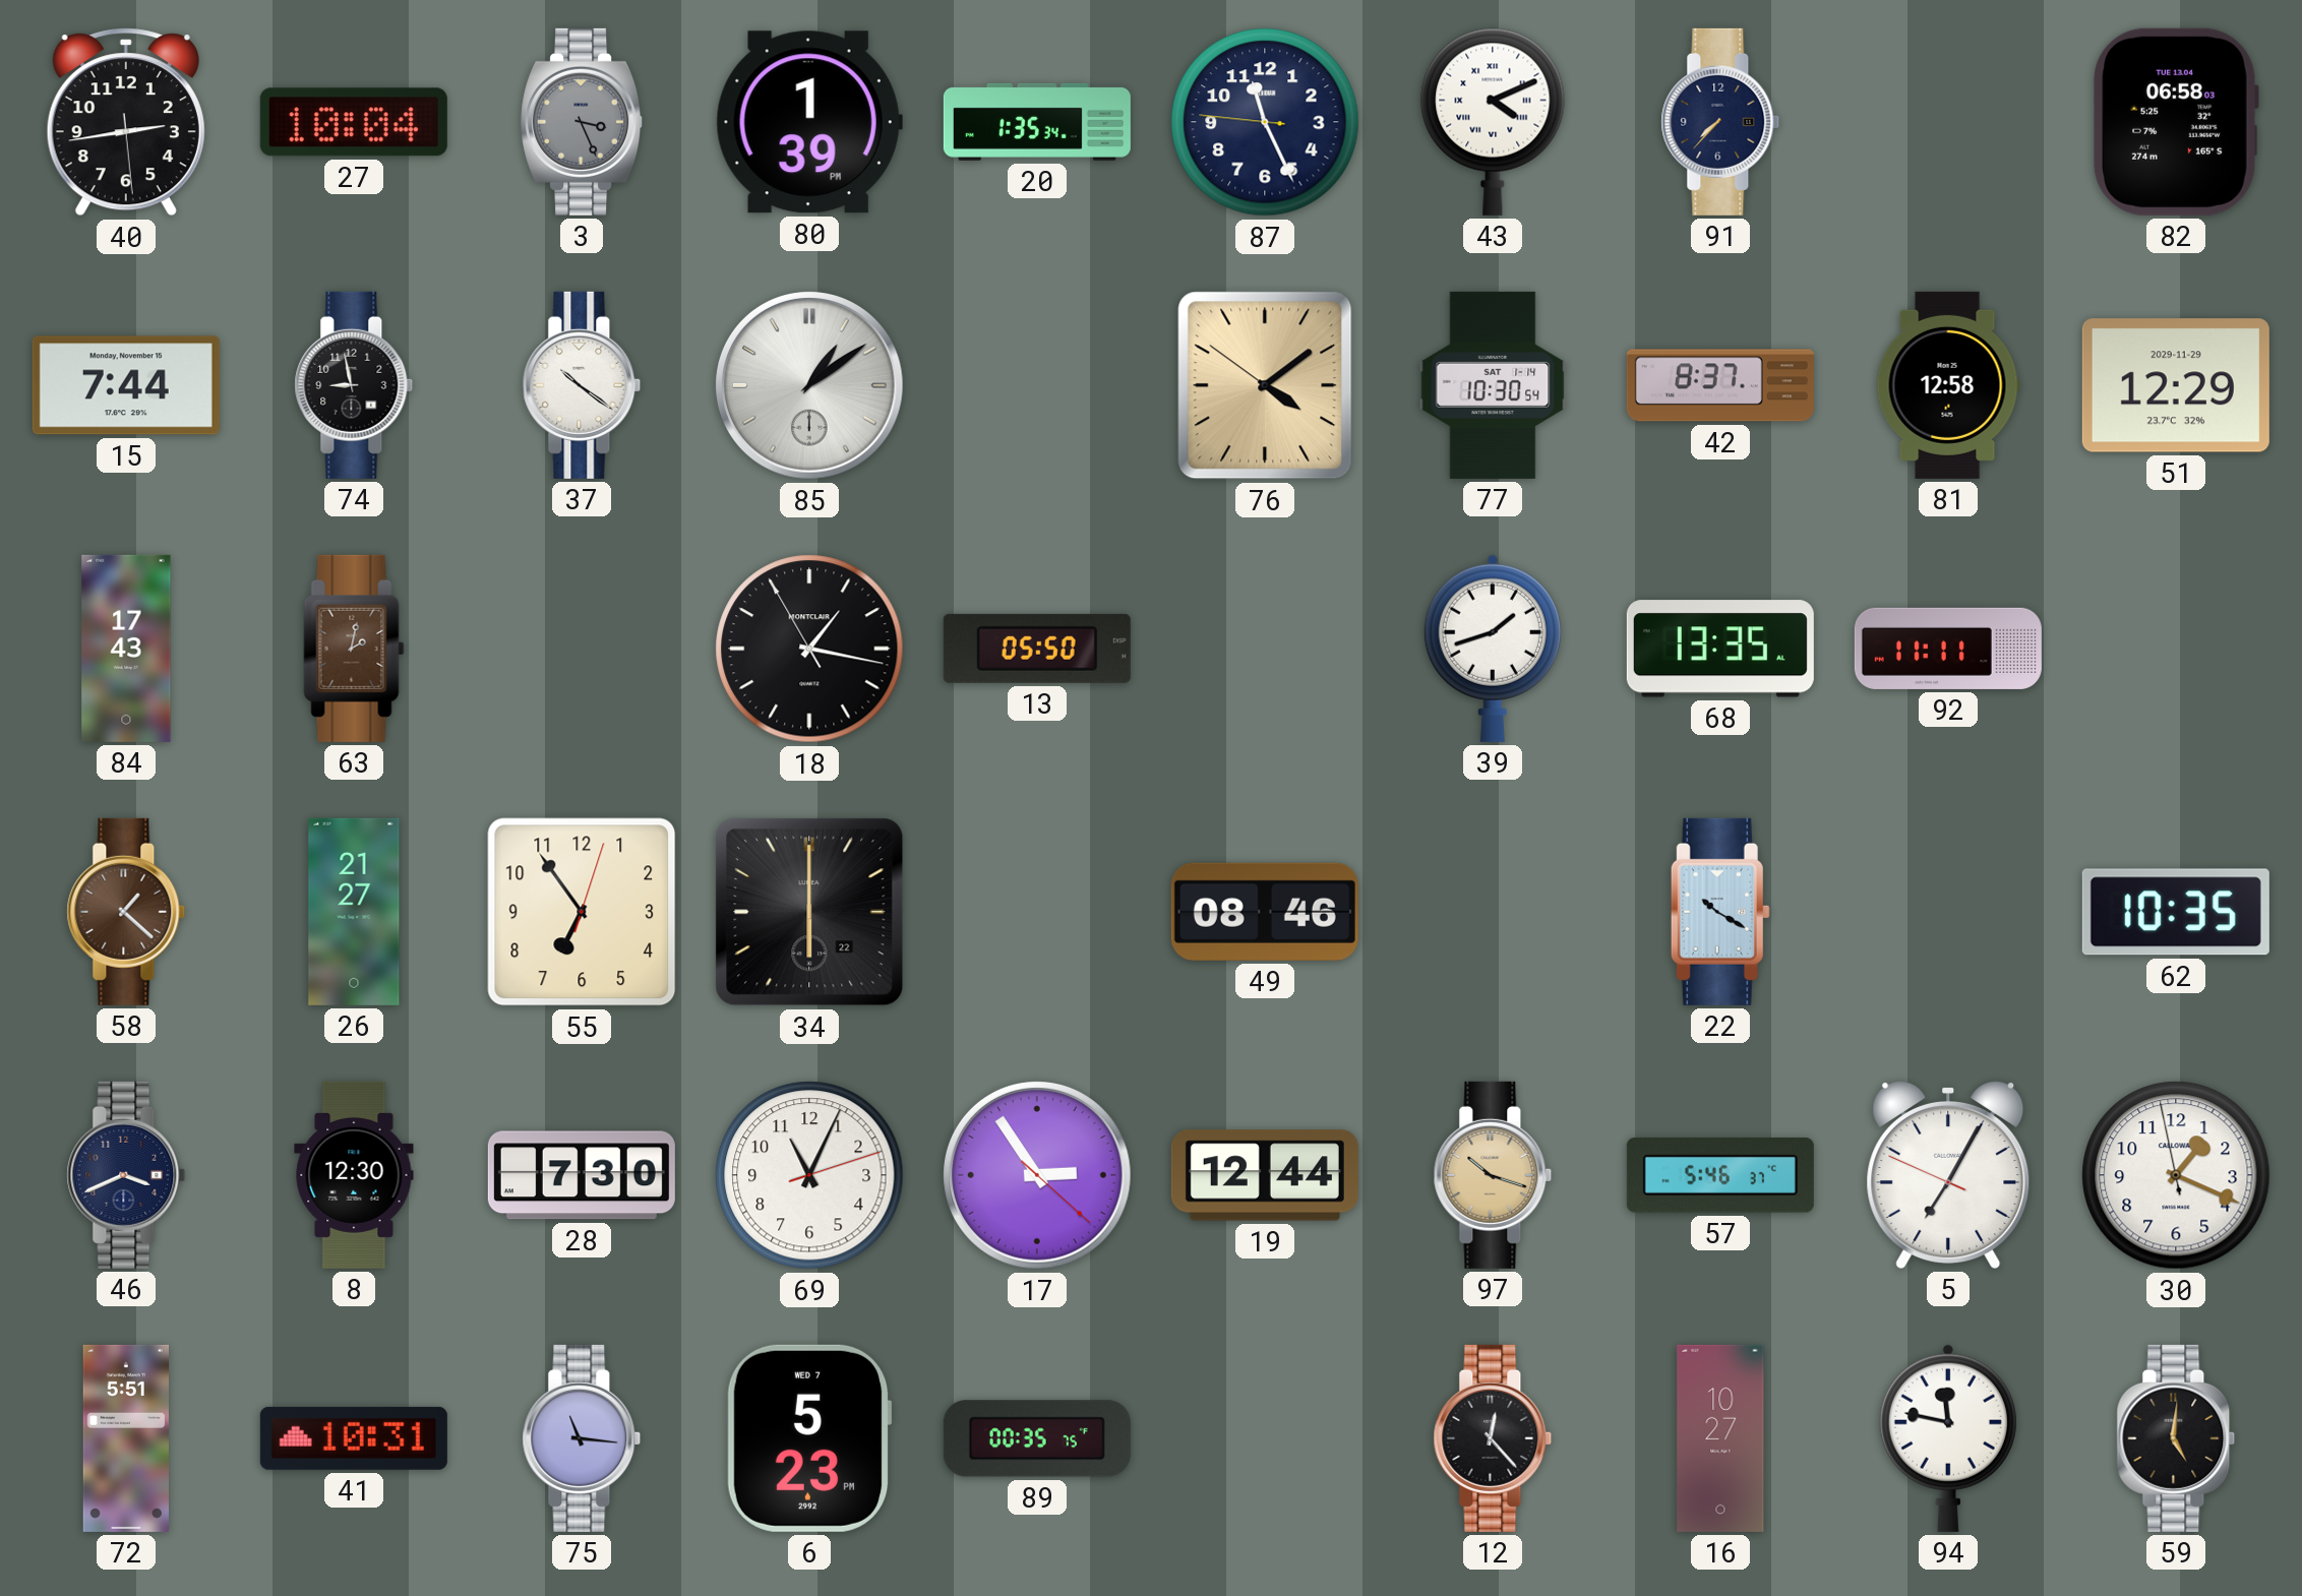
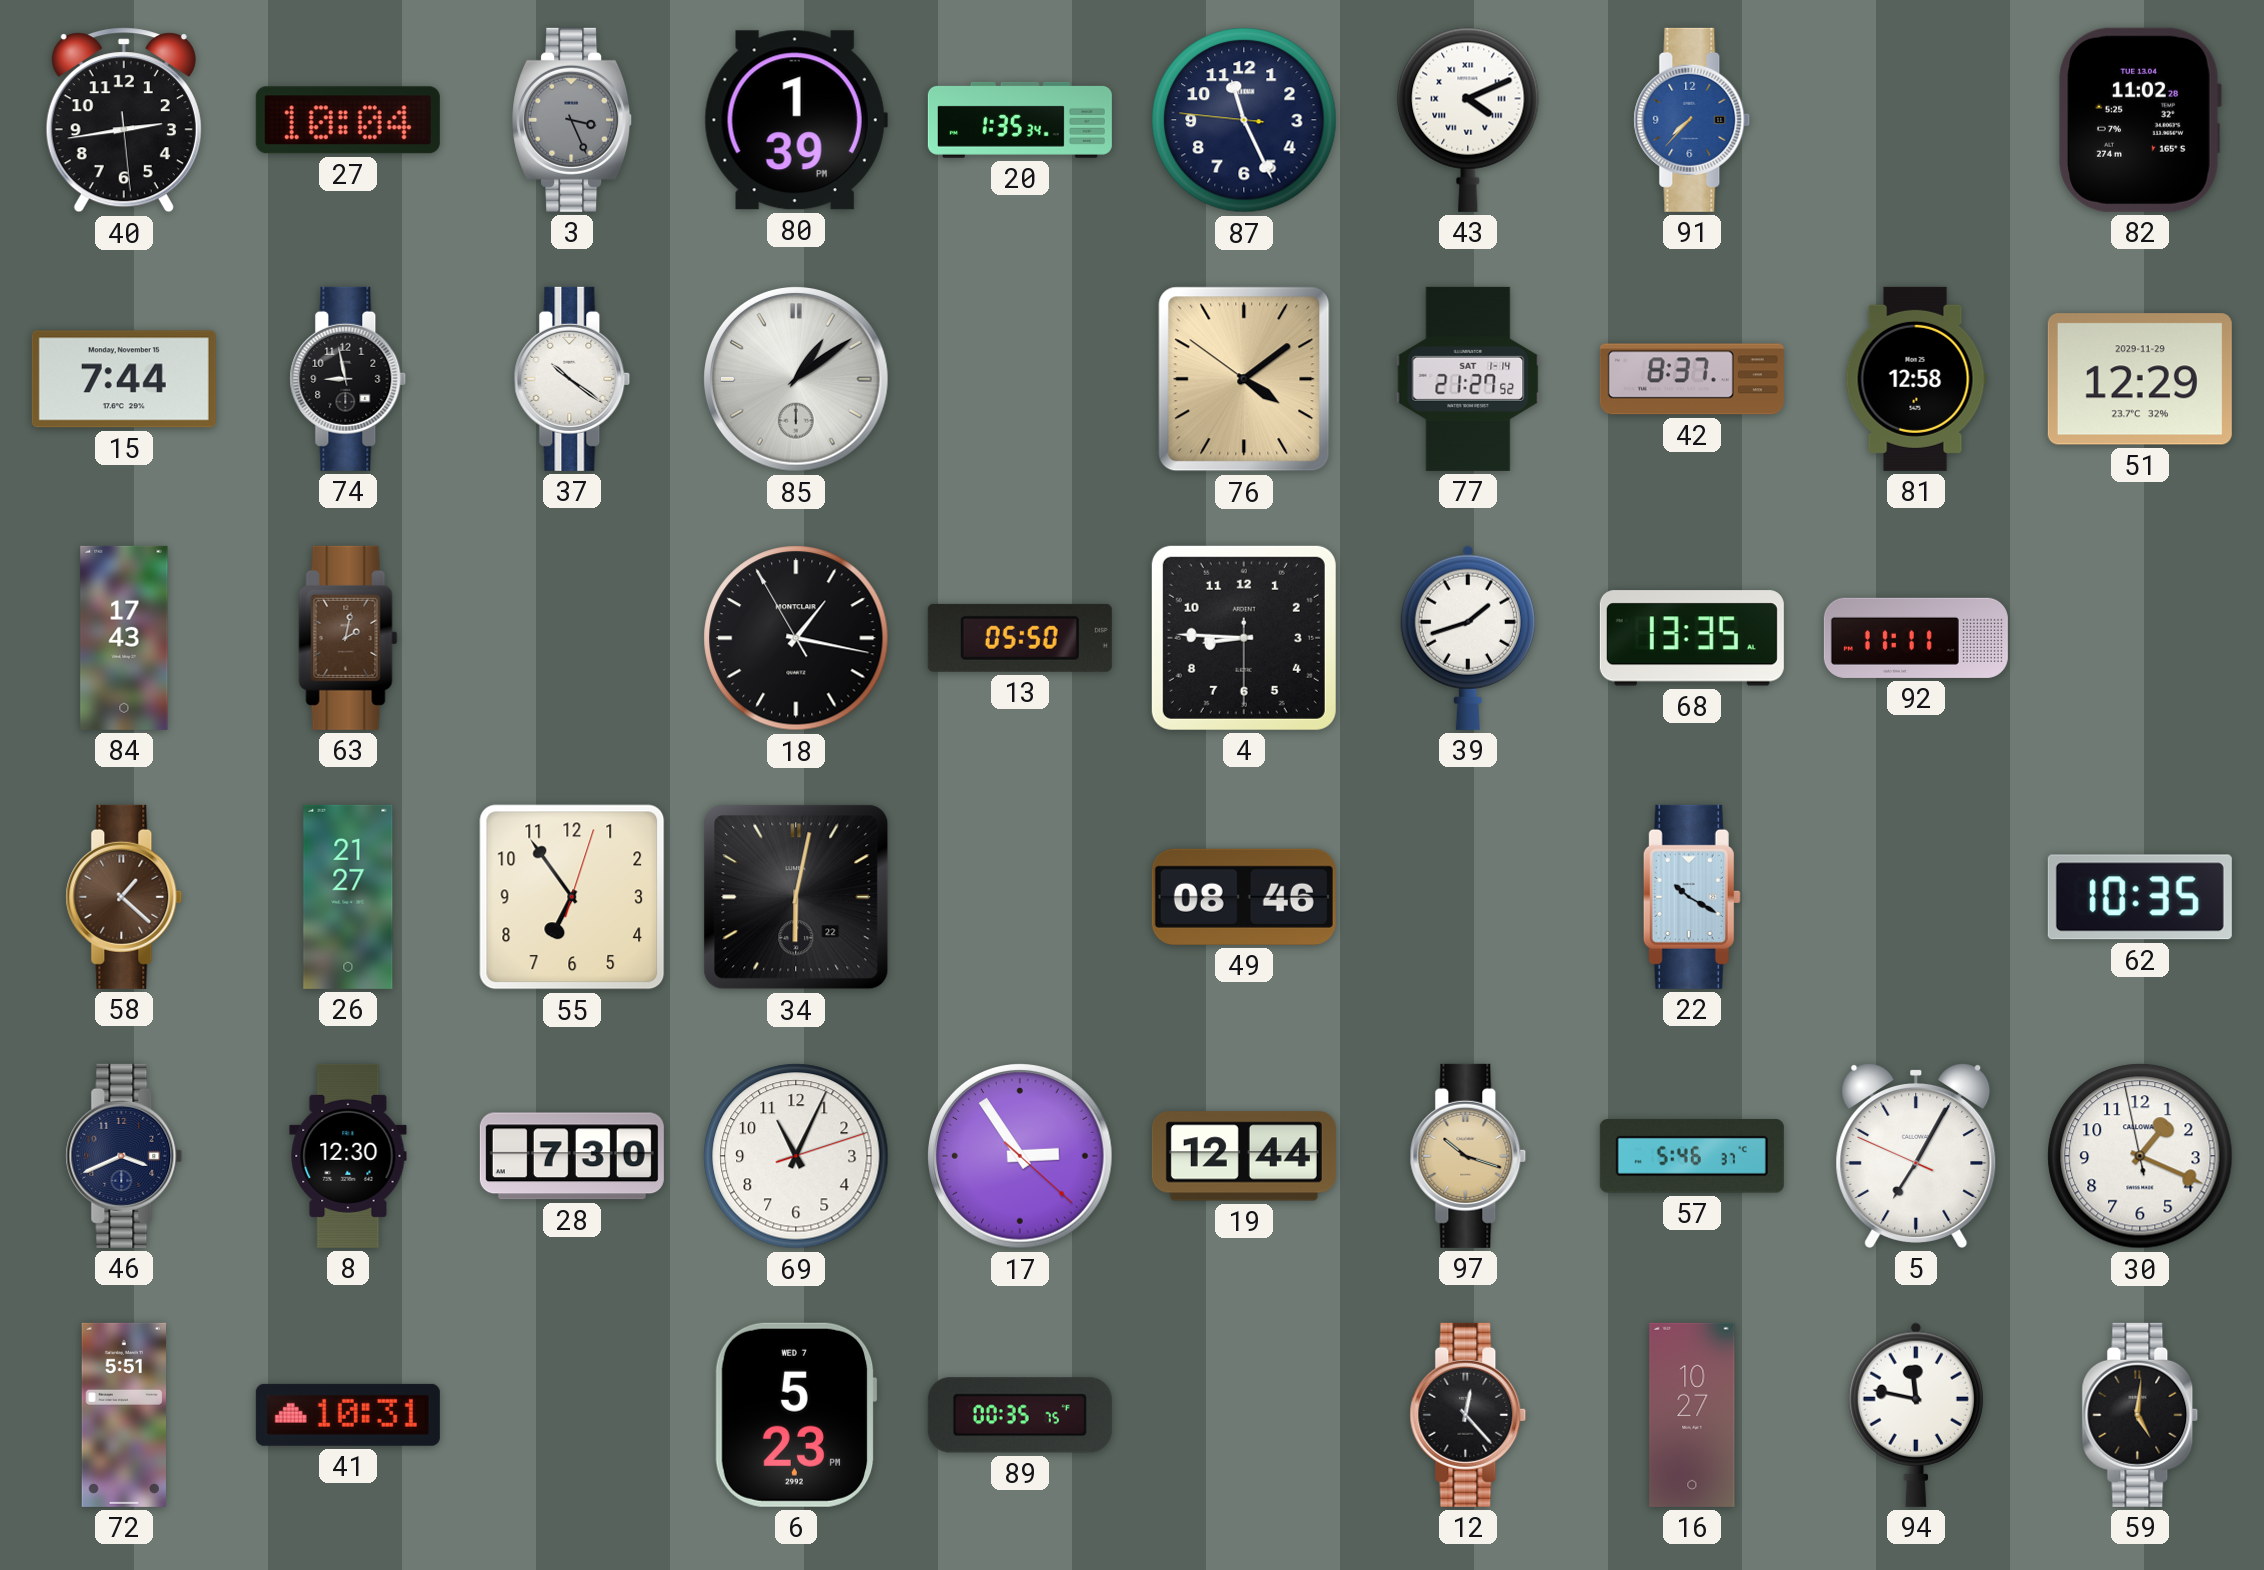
91 dial: navy -> blue
82: 06:58 -> 11:02
77: 10:30 -> 21:27
4: none -> 8:45
34: 6:00 -> 6:02
75: 11:16 -> none
